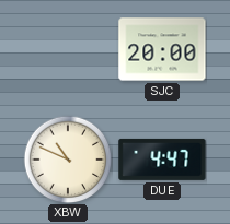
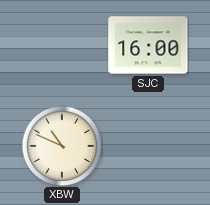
SJC: 20:00 -> 16:00
DUE: 4:47 -> none
